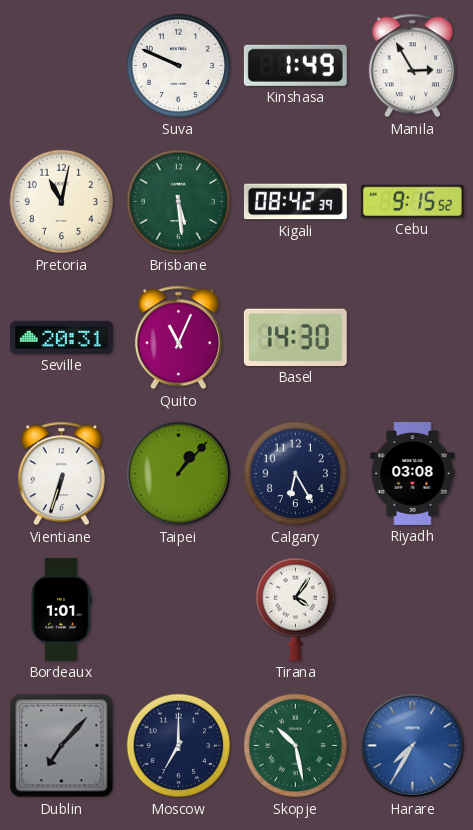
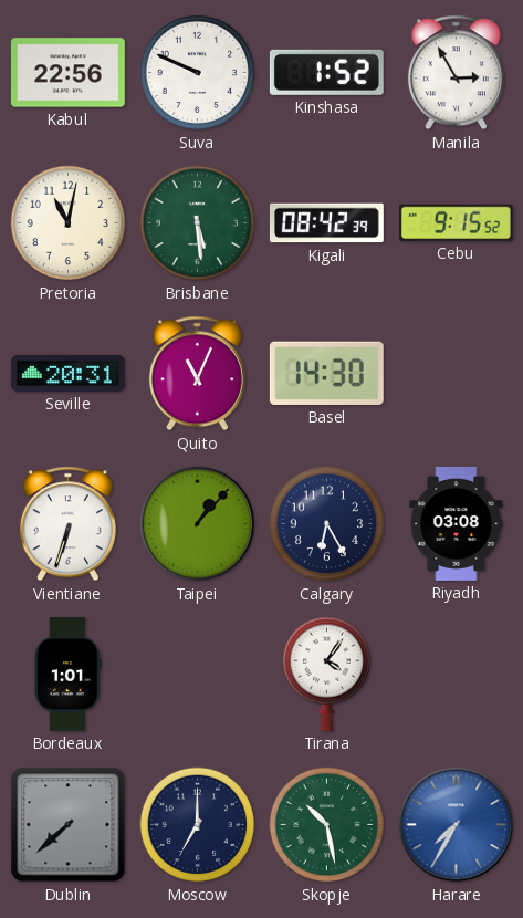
Kabul: none -> 22:56
Kinshasa: 1:49 -> 1:52
Dublin: 7:07 -> 7:38
